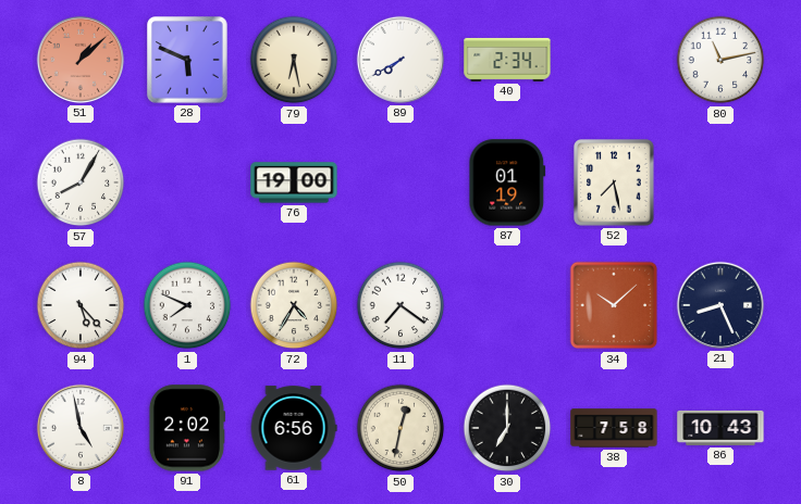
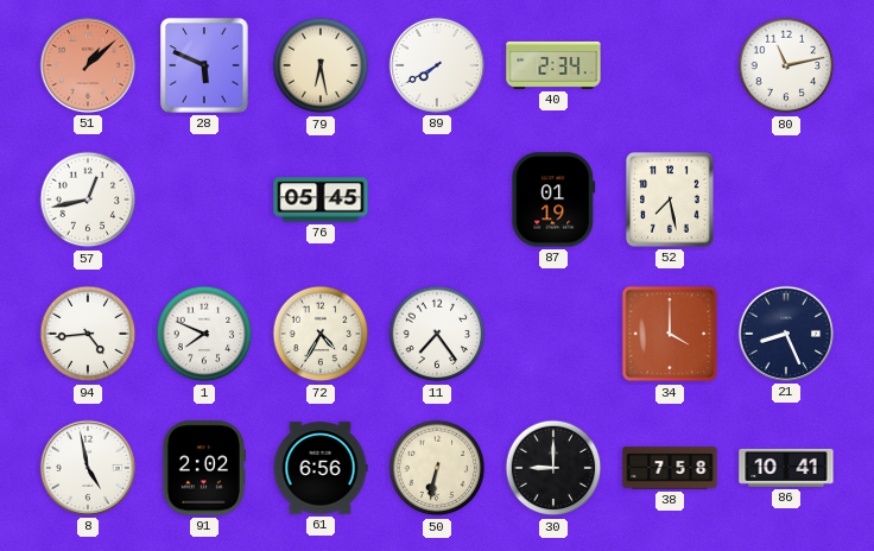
57: 8:05 -> 12:43
76: 19:00 -> 05:45
94: 5:23 -> 4:44
11: 7:21 -> 7:24
34: 10:08 -> 4:00
50: 12:32 -> 6:32
30: 7:00 -> 9:00
86: 10:43 -> 10:41
